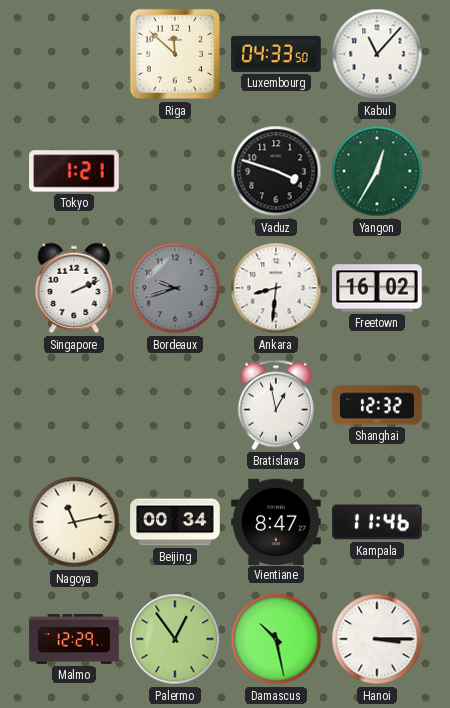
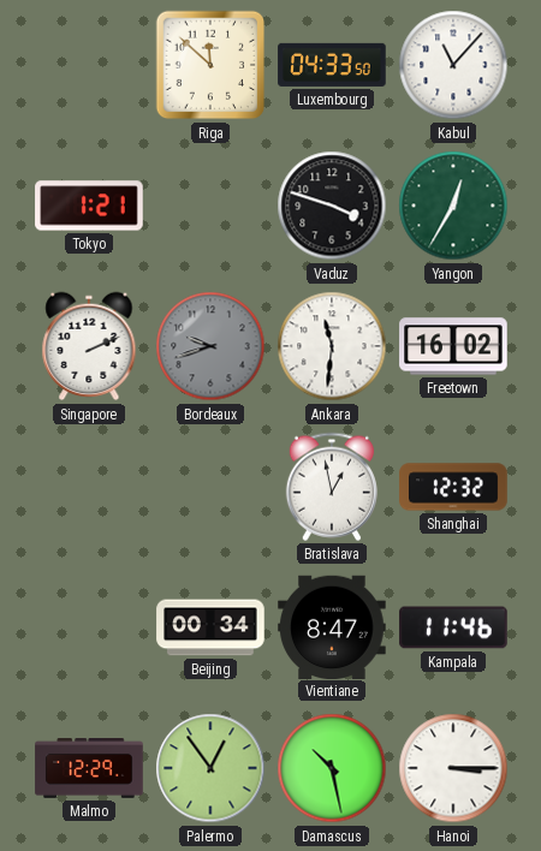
Ankara: 8:31 -> 11:31
Nagoya: 11:13 -> none
